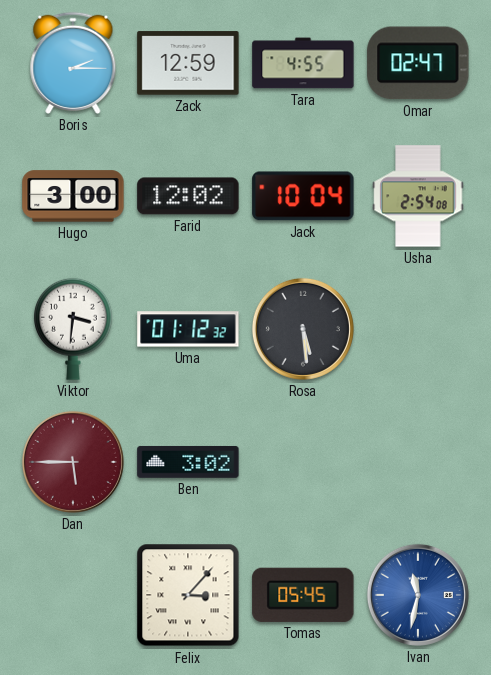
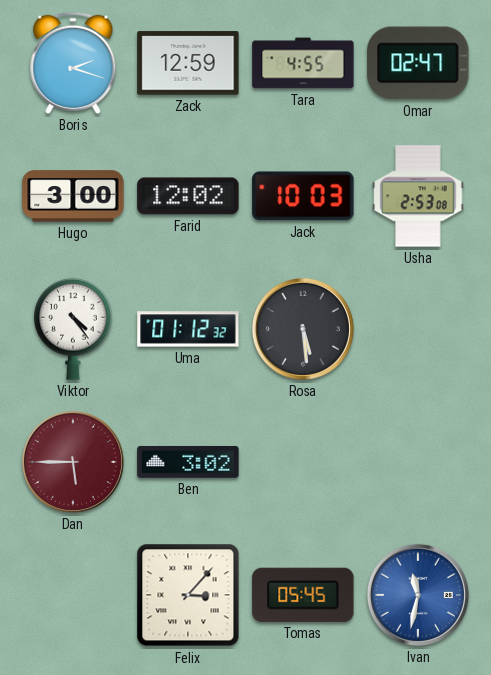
Boris: 2:15 -> 2:18
Jack: 10:04 -> 10:03
Usha: 2:54 -> 2:53
Viktor: 3:31 -> 4:24
